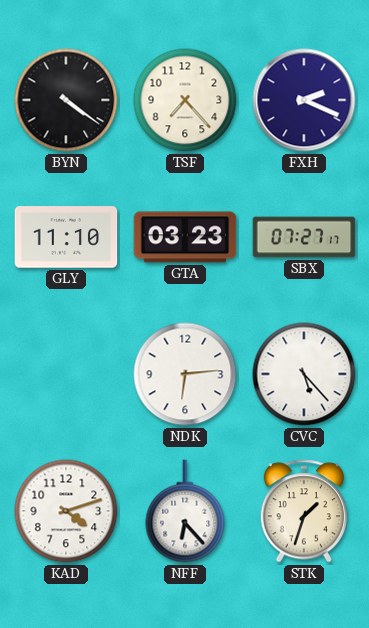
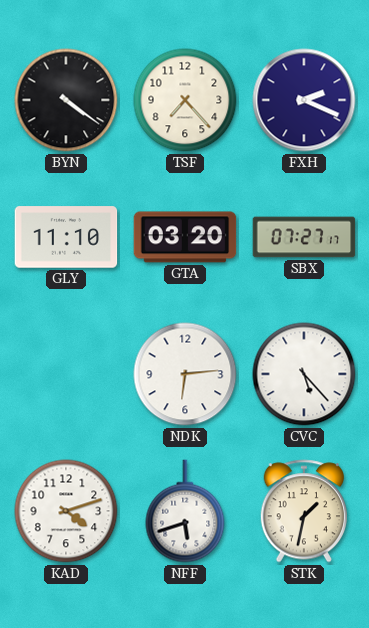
GTA: 03:23 -> 03:20
NFF: 6:23 -> 5:42
STK: 1:33 -> 1:32
